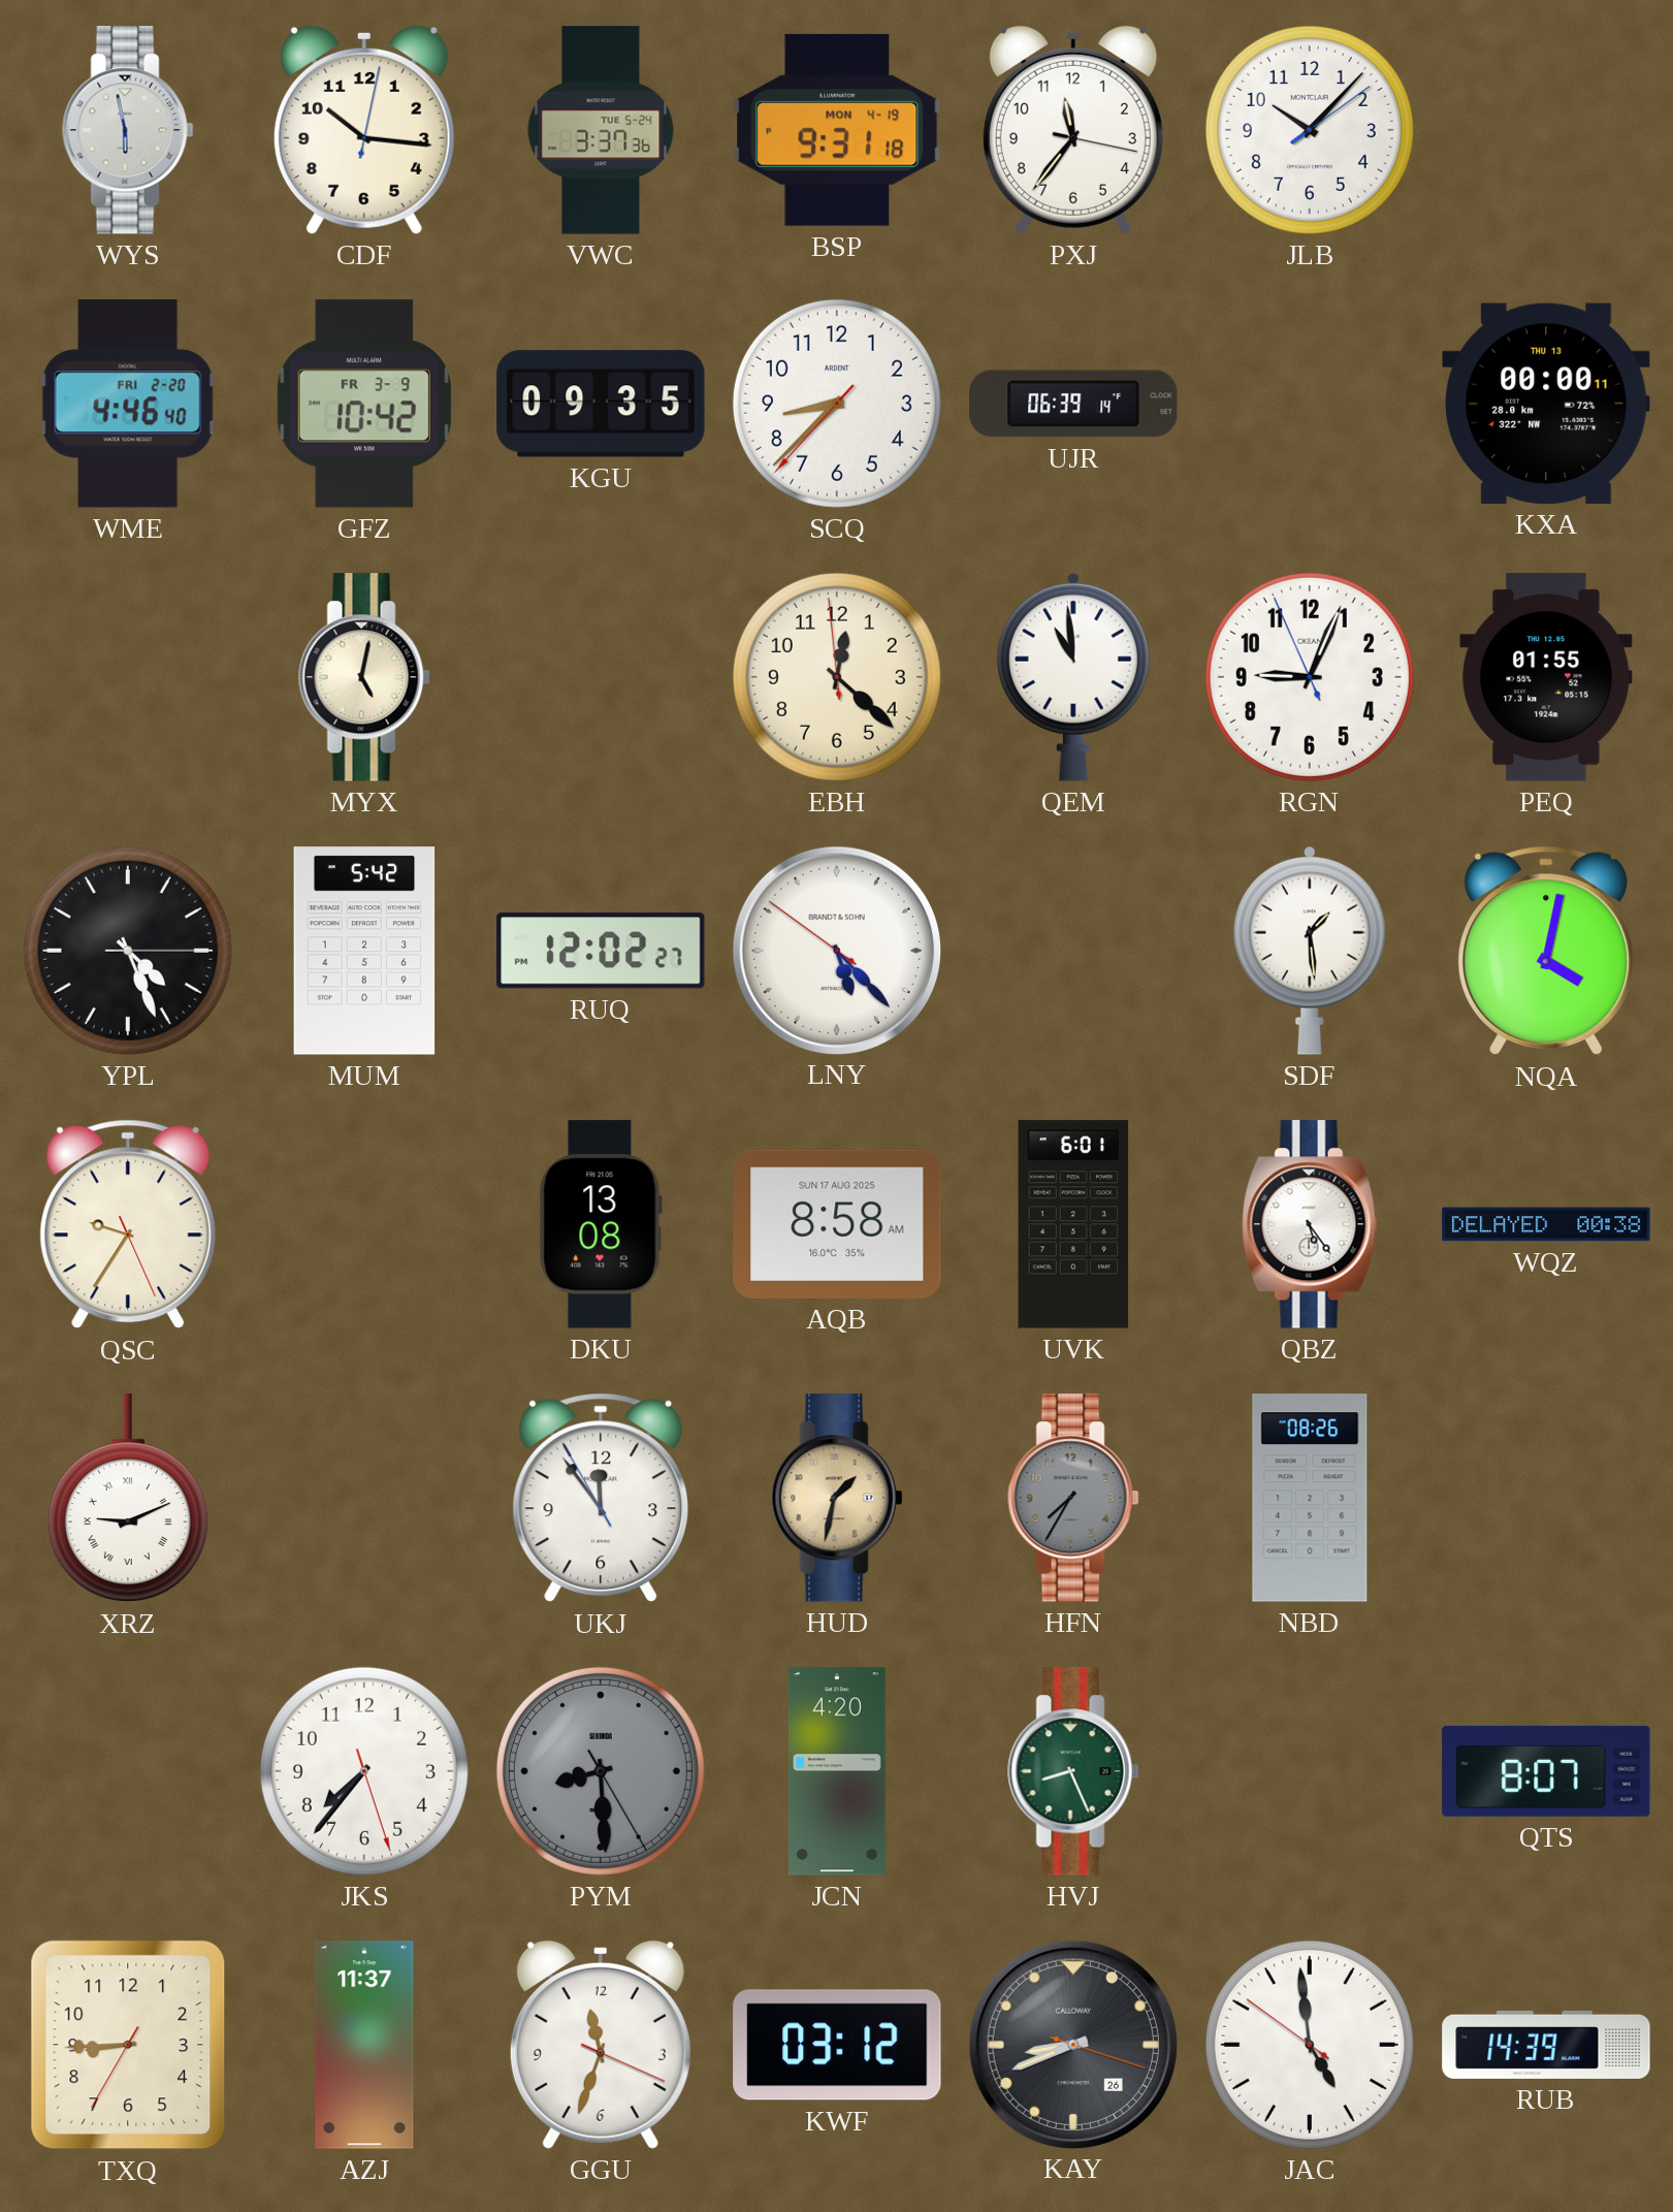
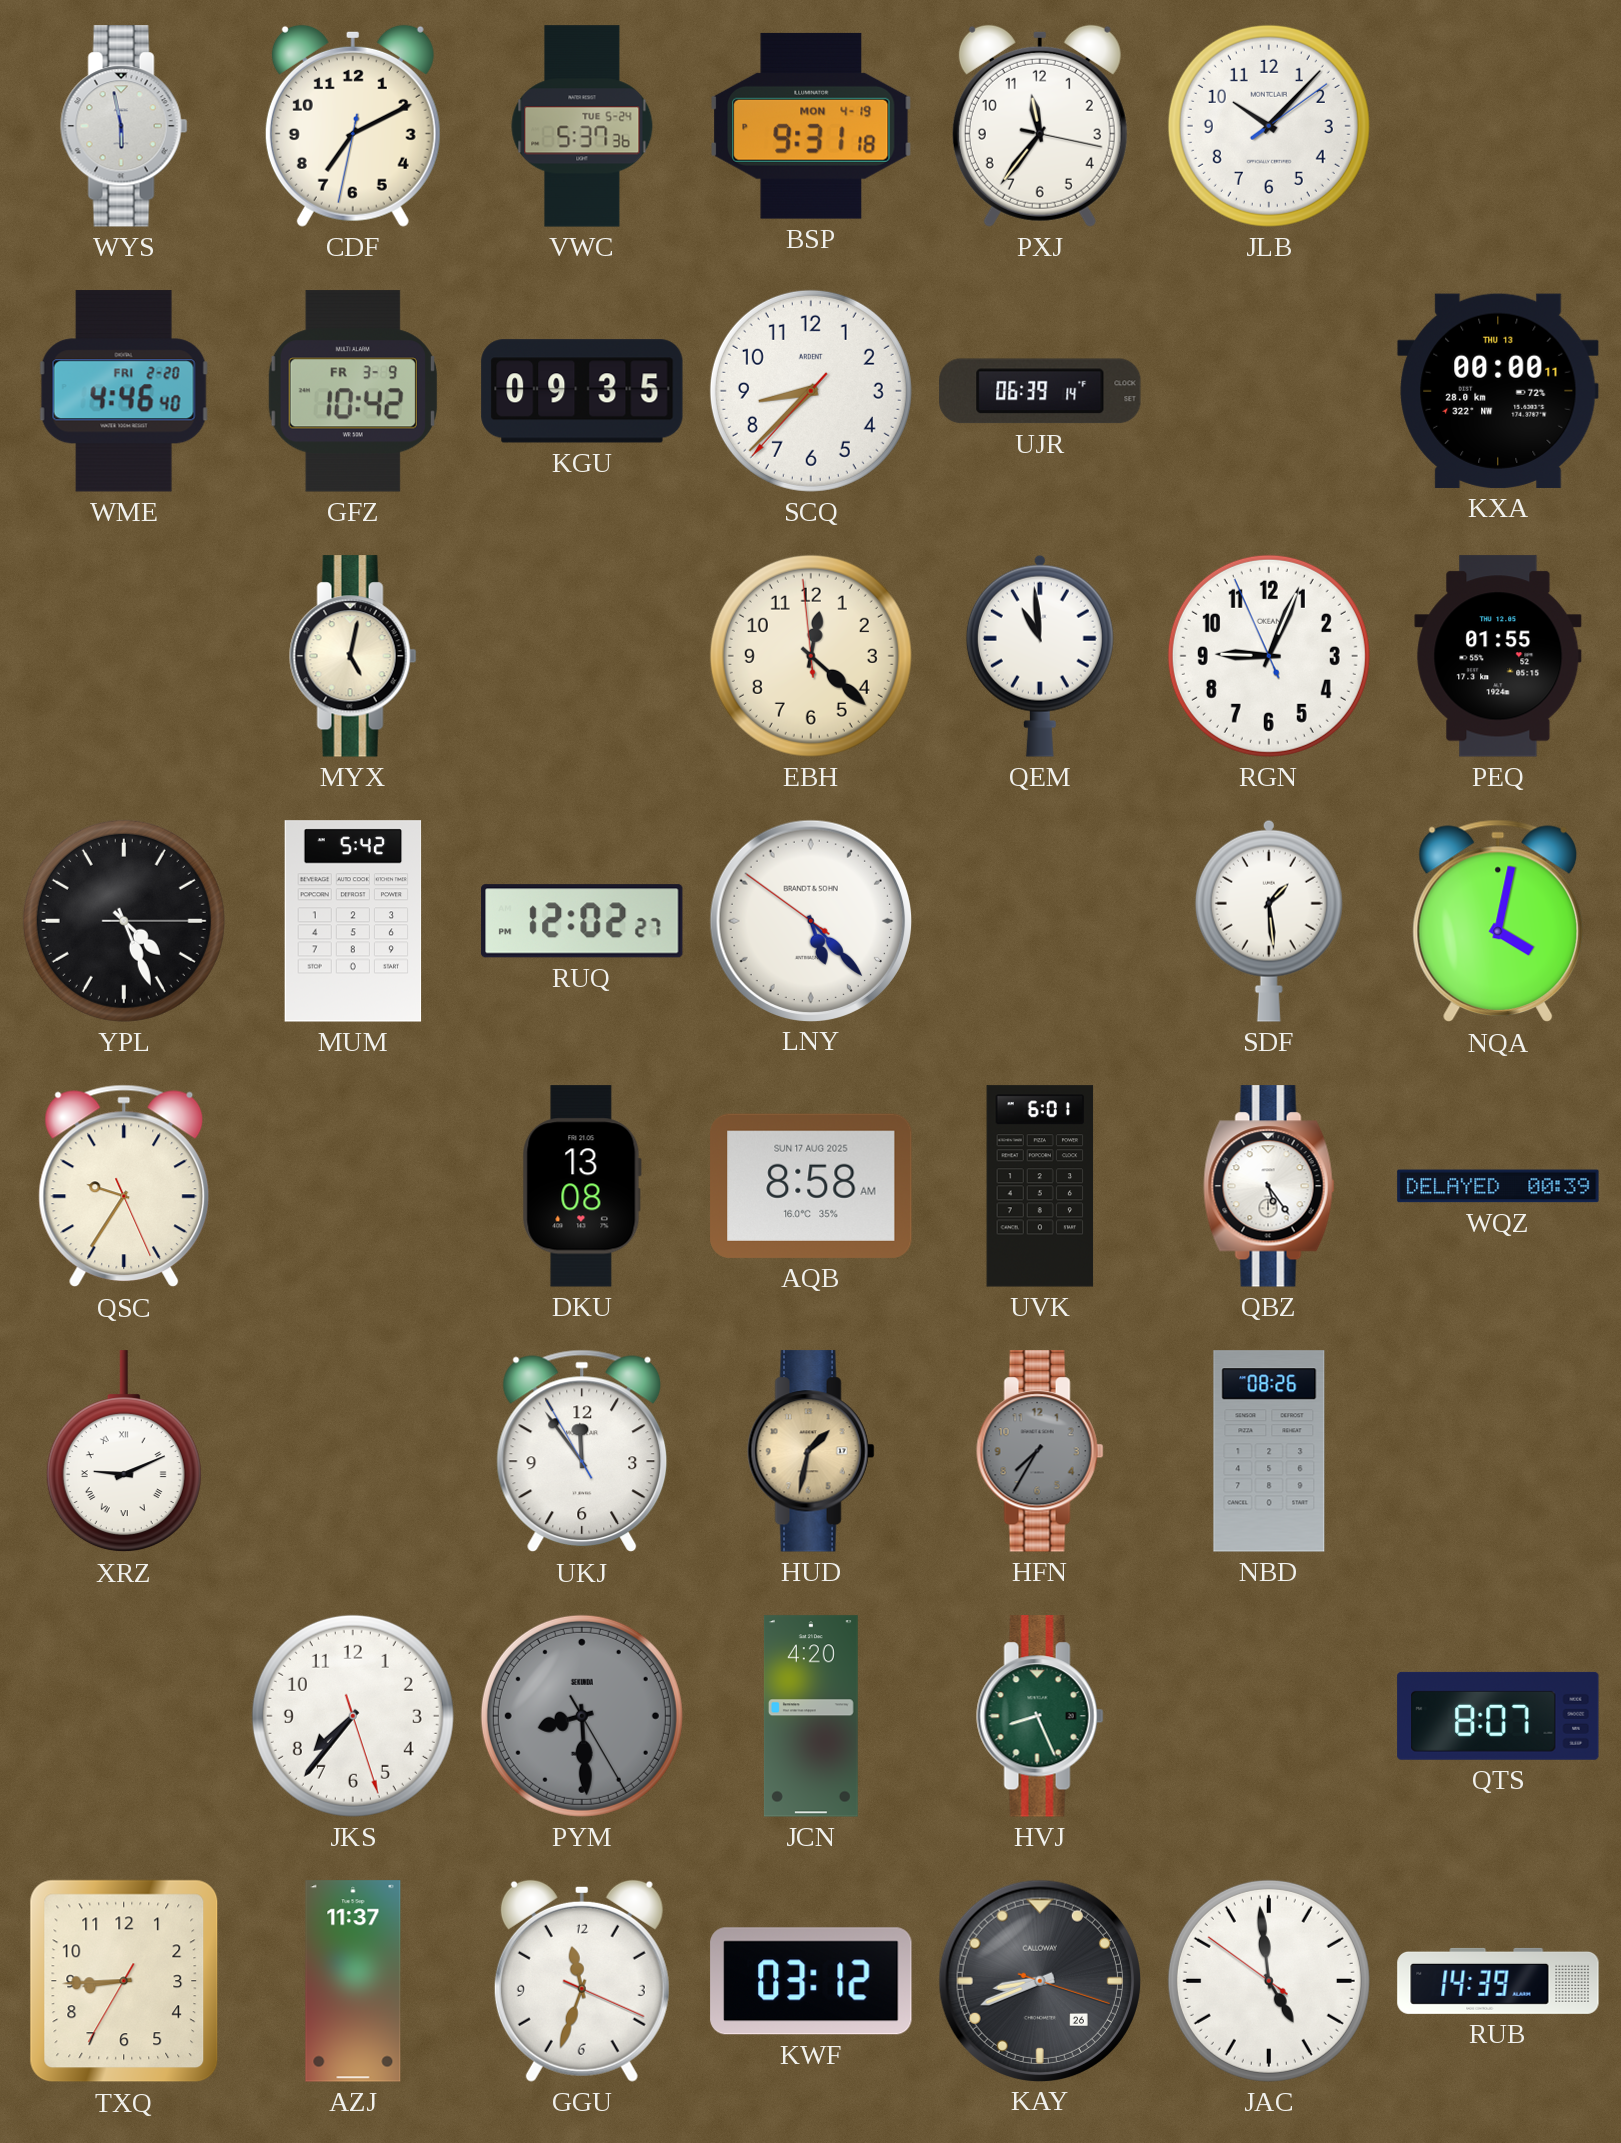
CDF: 10:16 -> 7:10
VWC: 3:37 -> 5:37
WQZ: 00:38 -> 00:39
